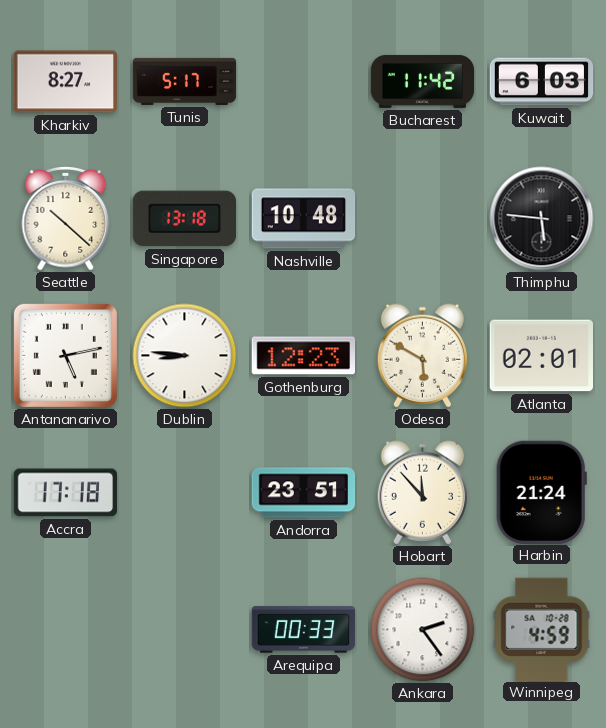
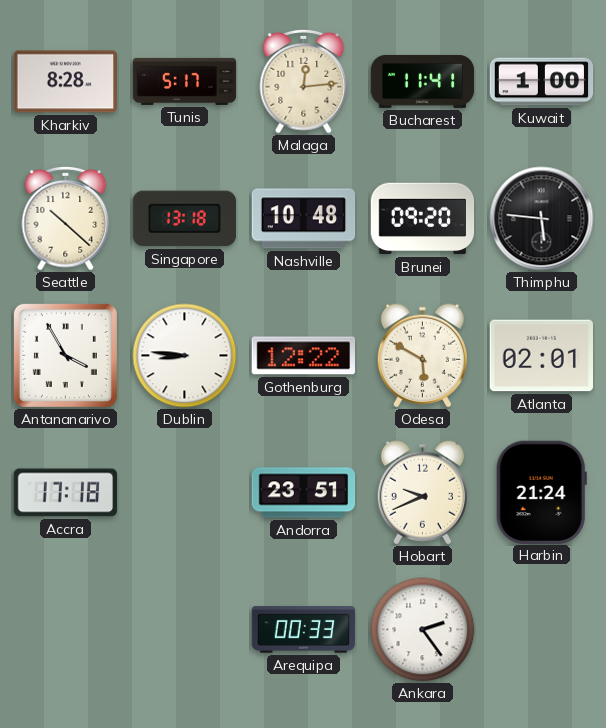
Kharkiv: 8:27 -> 8:28
Malaga: none -> 12:14
Bucharest: 11:42 -> 11:41
Kuwait: 6:03 -> 1:00
Brunei: none -> 09:20
Antananarivo: 5:13 -> 3:55
Gothenburg: 12:23 -> 12:22
Hobart: 11:53 -> 9:41
Winnipeg: 4:59 -> none
